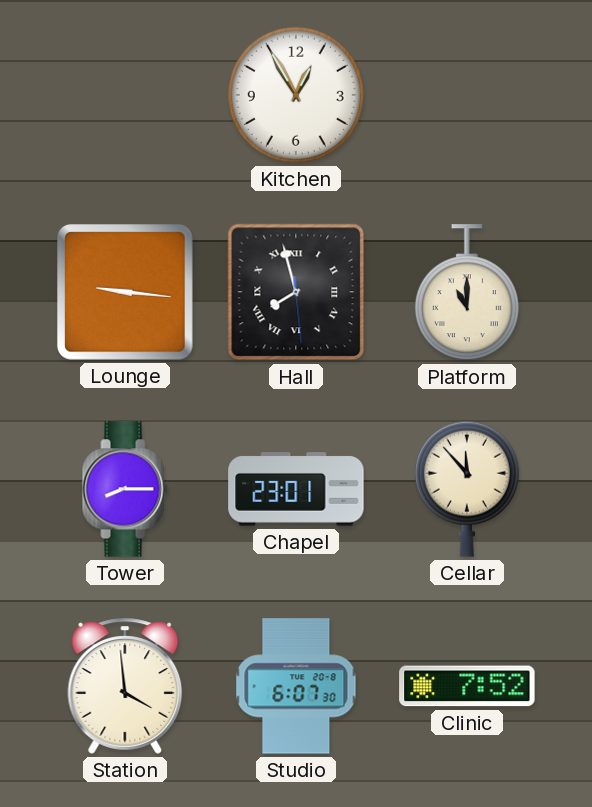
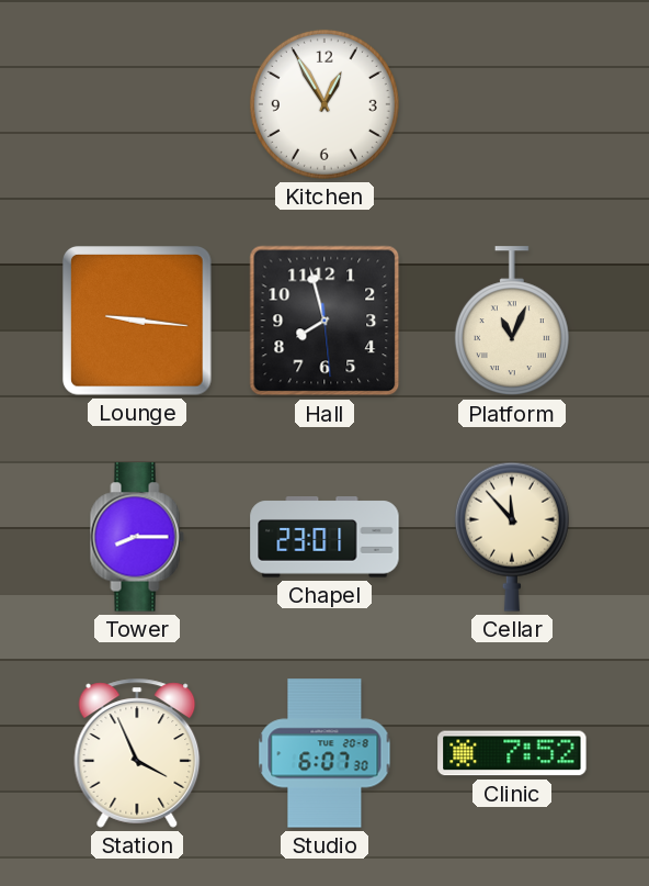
Hall numerals: Roman -> Arabic
Platform: 11:00 -> 11:04
Station: 3:59 -> 3:56
